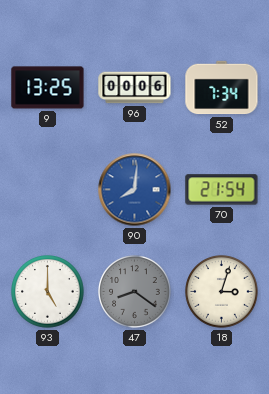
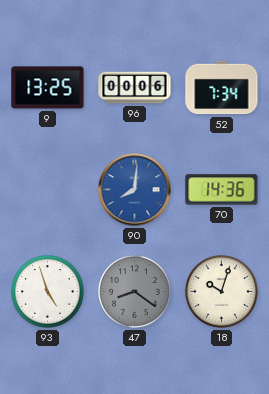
70: 21:54 -> 14:36
93: 5:00 -> 4:57
18: 3:03 -> 10:03
